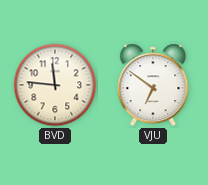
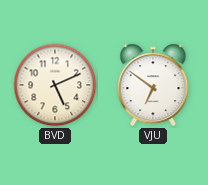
BVD: 11:46 -> 5:11
